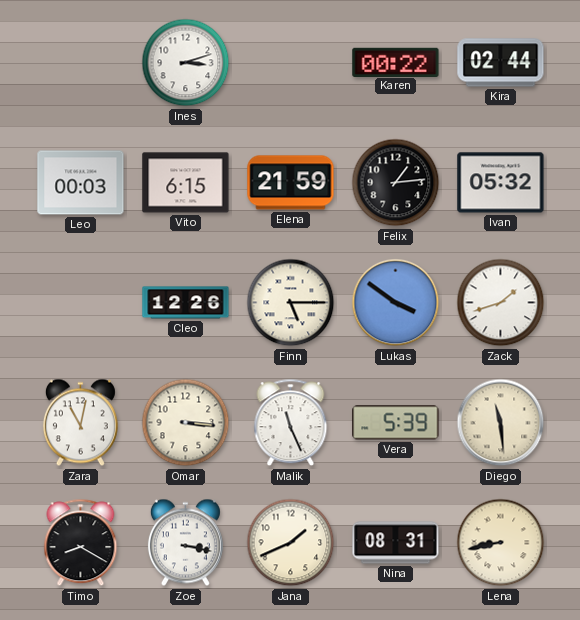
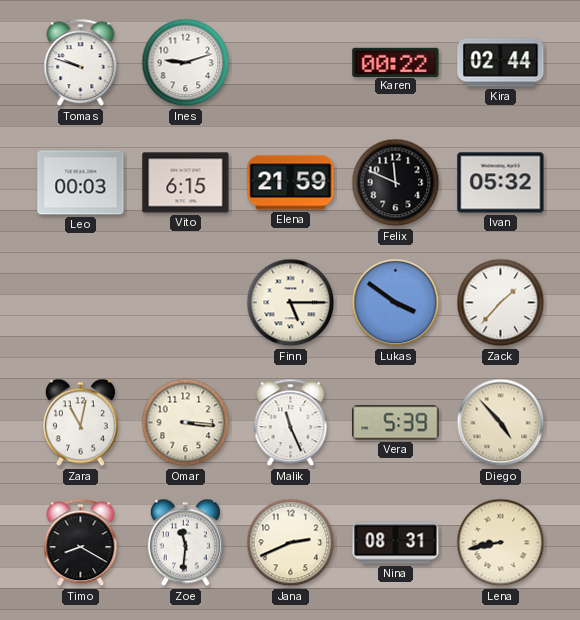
Tomas: none -> 9:48
Ines: 3:12 -> 9:12
Felix: 1:14 -> 11:49
Cleo: 12:26 -> none
Zack: 1:42 -> 1:37
Diego: 11:29 -> 4:53
Zoe: 3:17 -> 11:31
Jana: 1:41 -> 2:41
